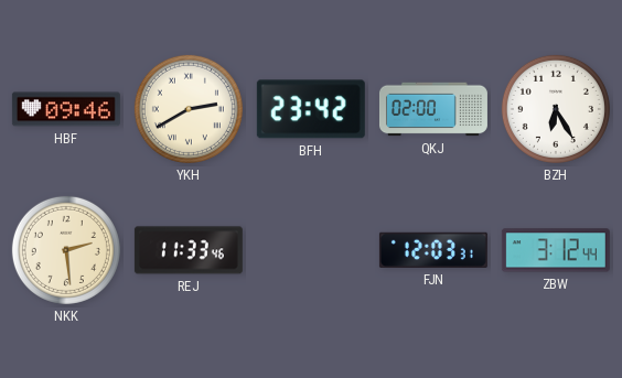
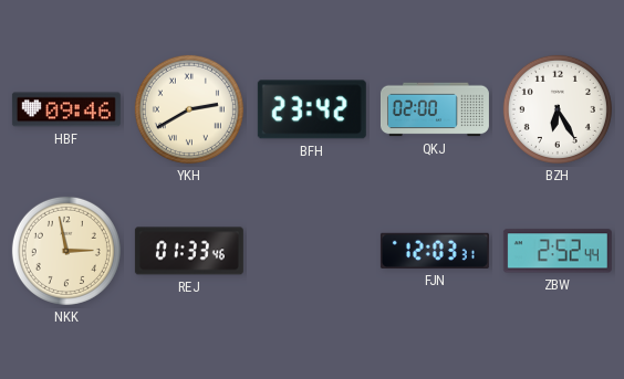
NKK: 2:29 -> 2:58
REJ: 11:33 -> 01:33
ZBW: 3:12 -> 2:52
